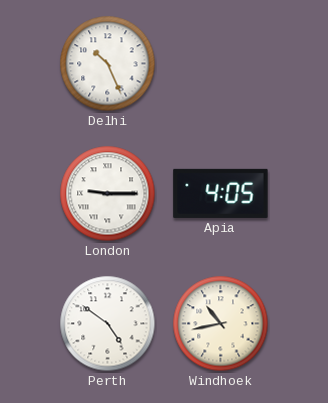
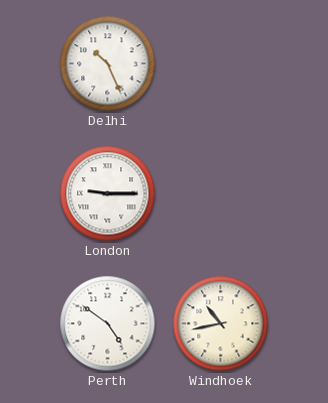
Apia: 4:05 -> none
